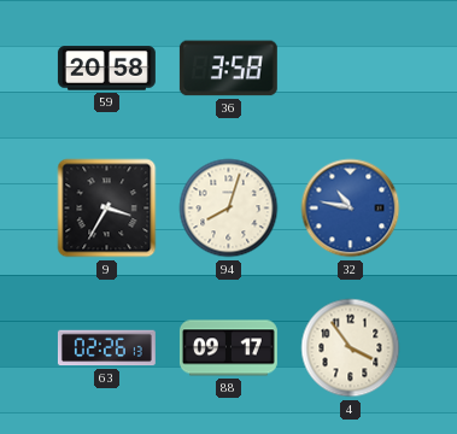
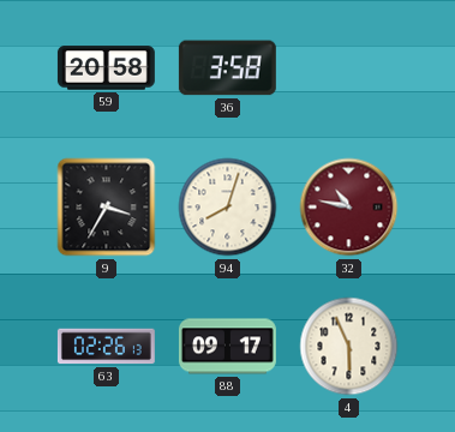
32 dial: blue -> burgundy
4: 3:54 -> 5:56
